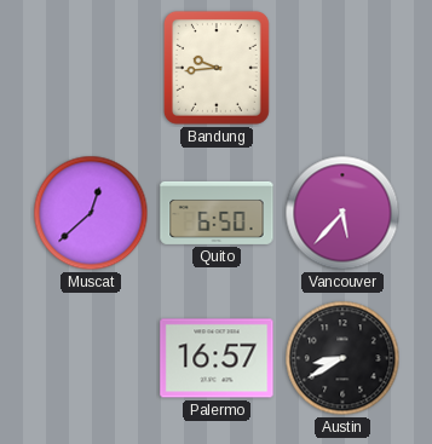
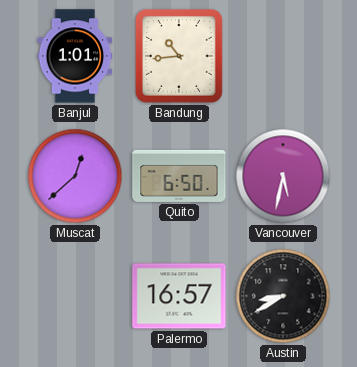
Banjul: none -> 1:01
Bandung: 9:44 -> 10:44
Vancouver: 5:37 -> 5:32
